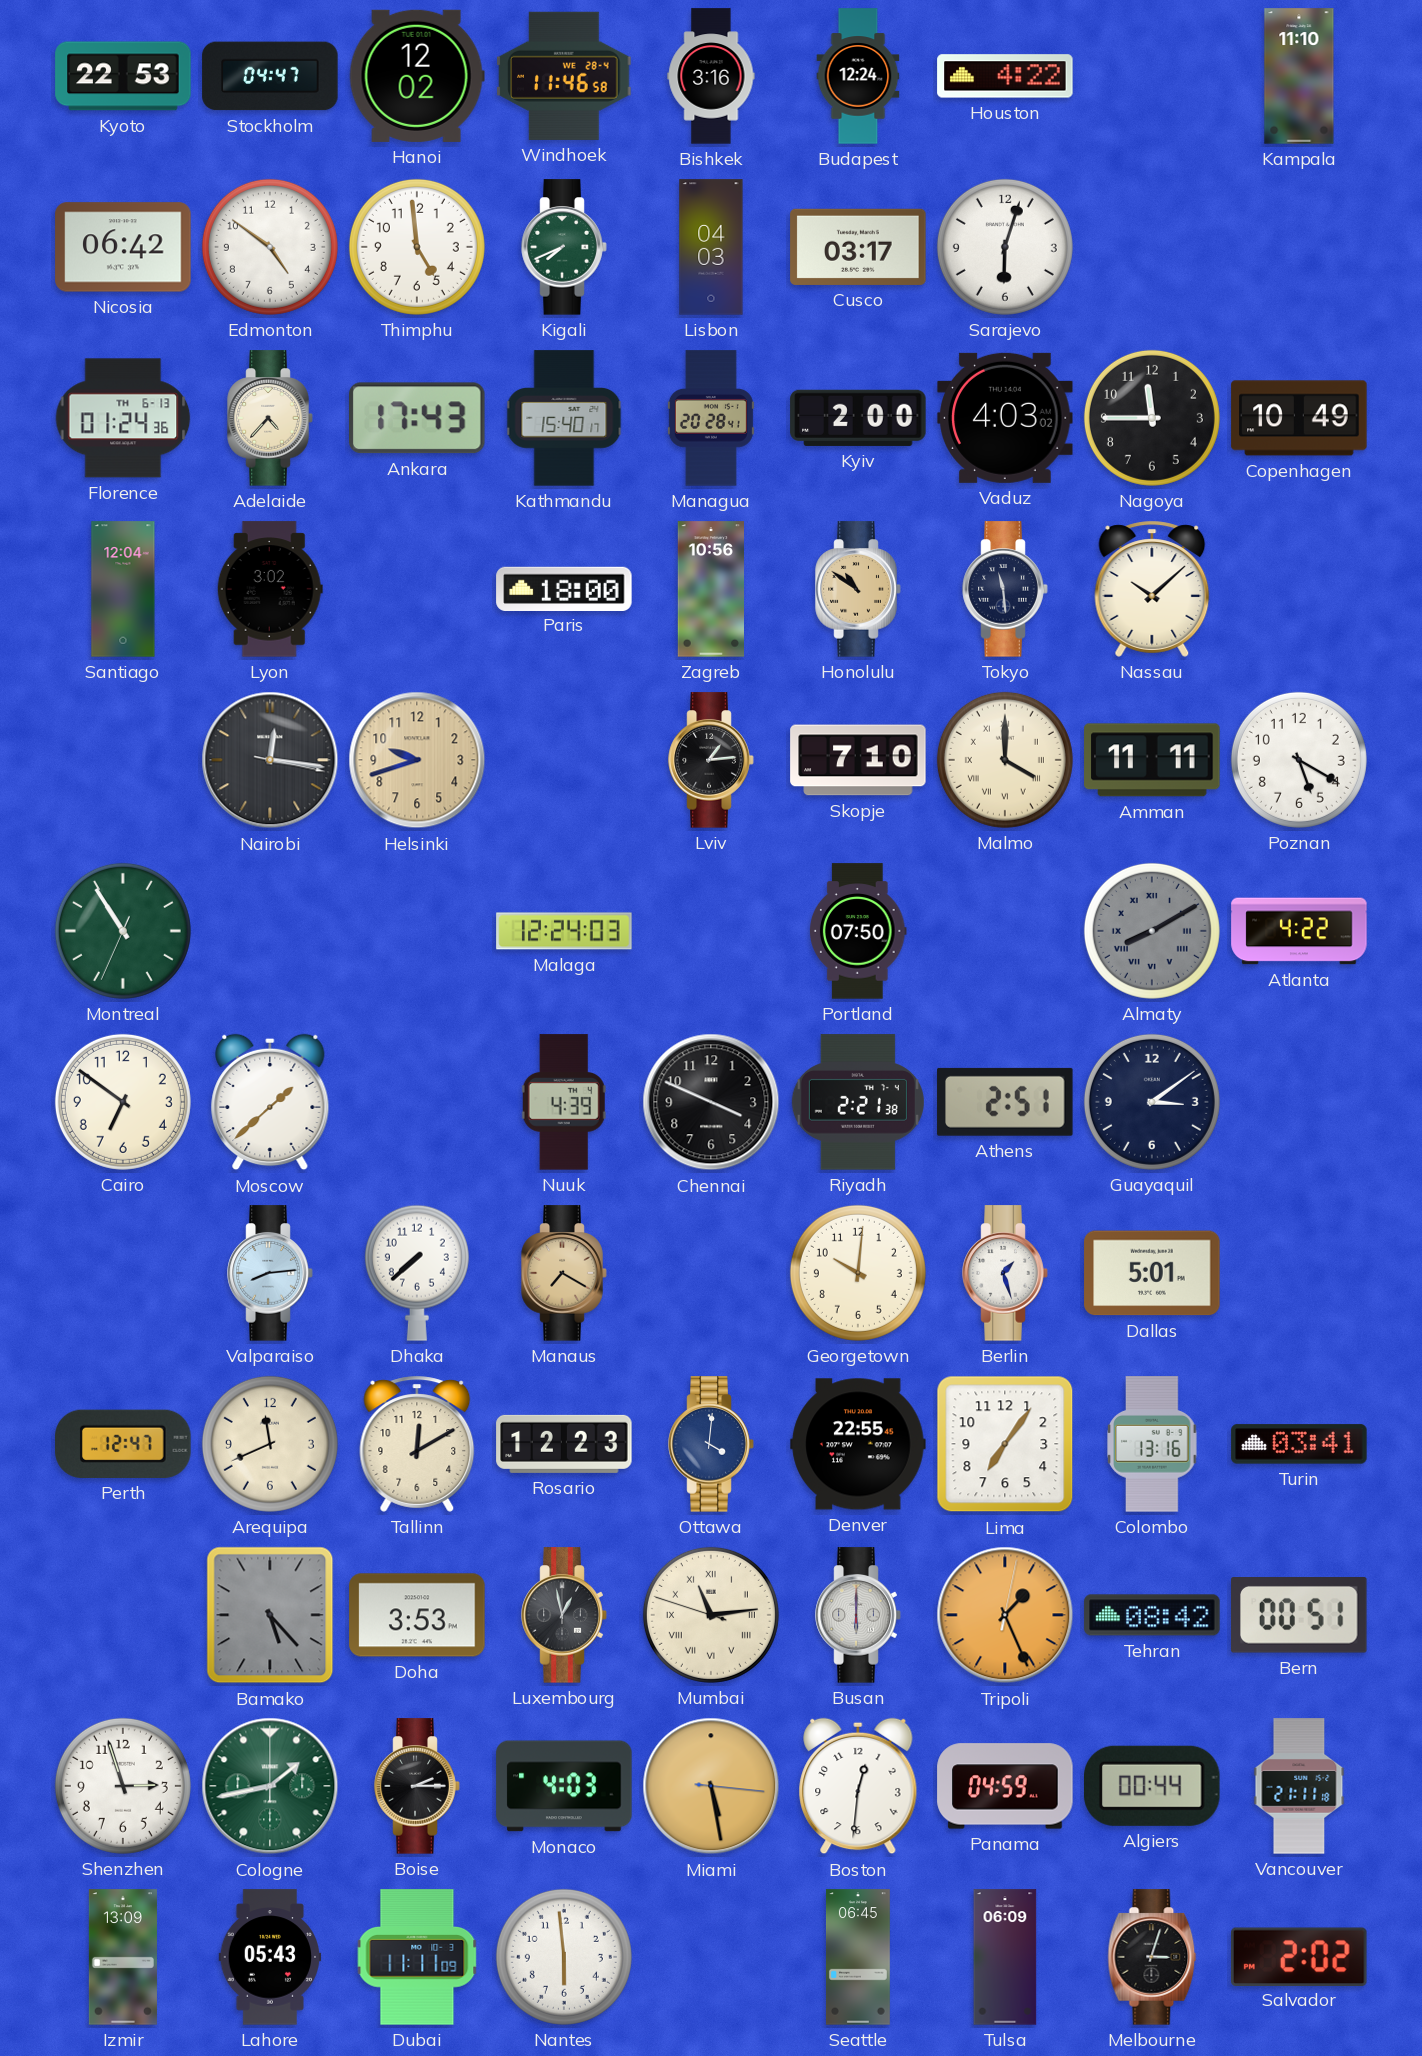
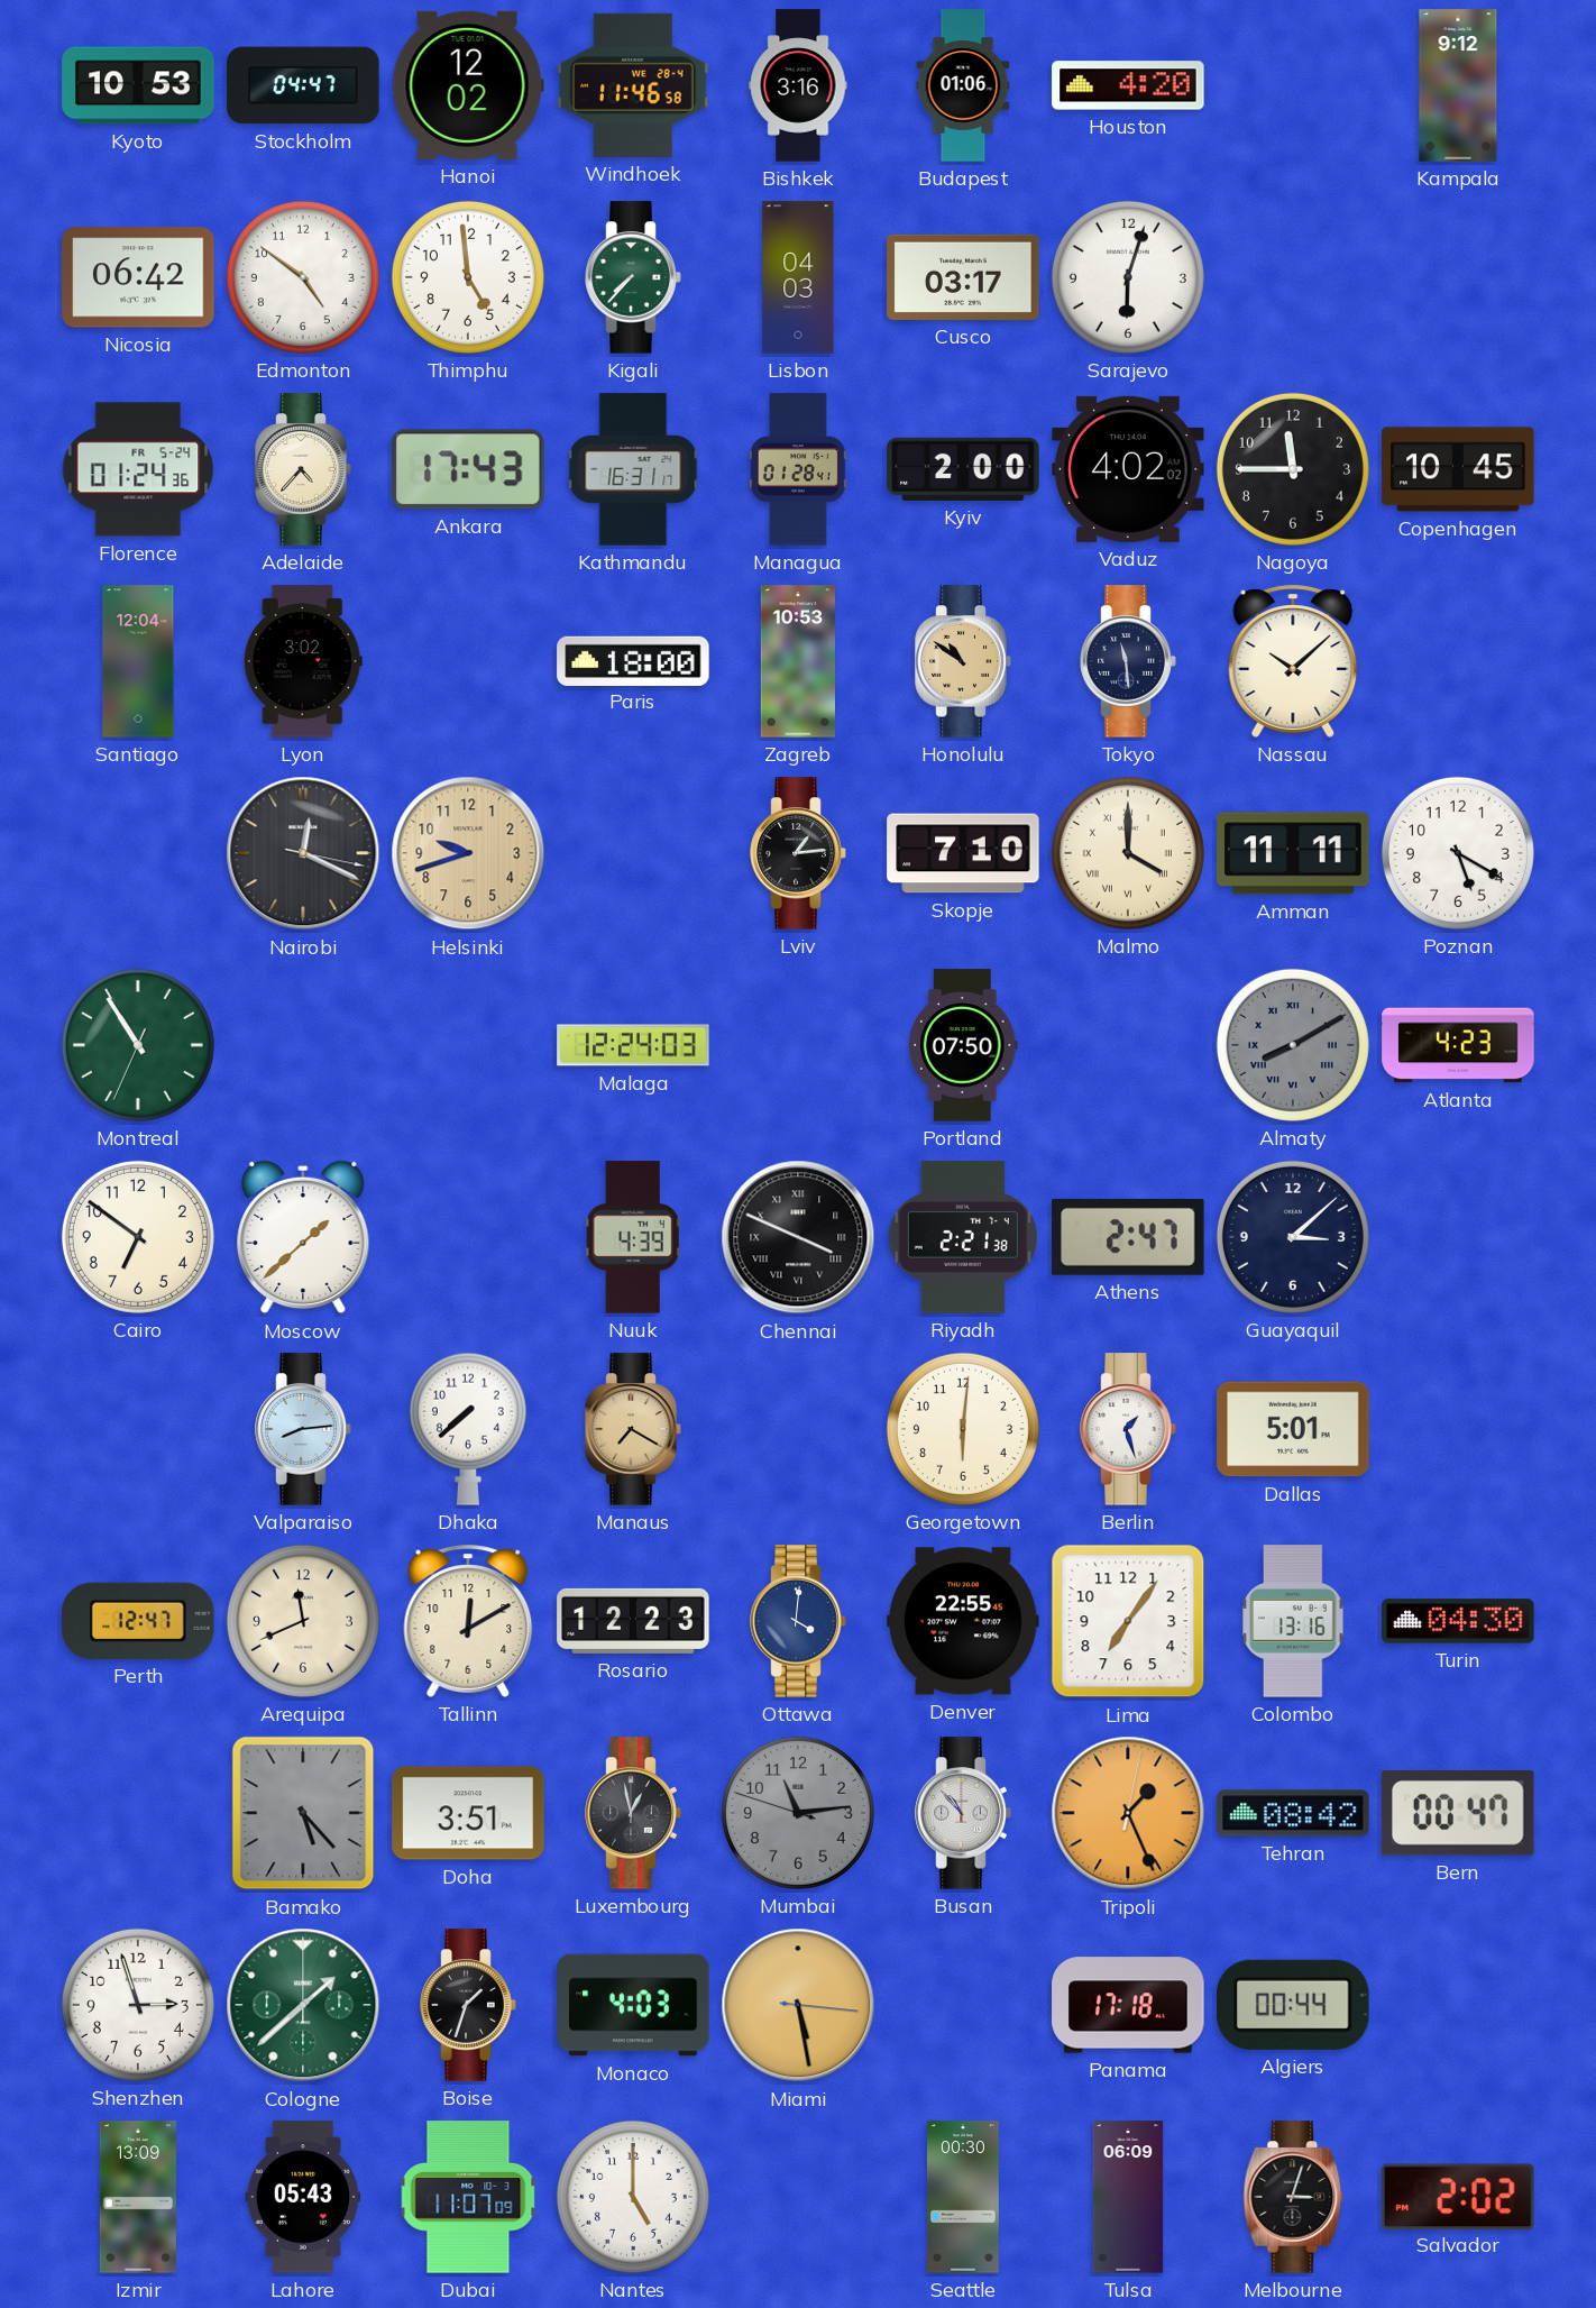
Kyoto: 22:53 -> 10:53
Budapest: 12:24 -> 01:06
Houston: 4:22 -> 4:20
Kampala: 11:10 -> 9:12
Kigali: 7:41 -> 7:37
Florence date: TH 6-13 -> FR 5-24
Kathmandu: 15:40 -> 16:31
Managua: 20:28 -> 01:28
Vaduz: 4:03 -> 4:02
Copenhagen: 10:49 -> 10:45
Zagreb: 10:56 -> 10:53
Nairobi: 12:16 -> 12:19
Atlanta: 4:22 -> 4:23
Chennai numerals: Arabic -> Roman
Athens: 2:51 -> 2:47
Guayaquil: 3:09 -> 3:08
Georgetown: 10:01 -> 6:01
Turin: 03:41 -> 04:30
Doha: 3:53 -> 3:51
Mumbai dial: cream -> grey
Mumbai numerals: Roman -> Arabic
Busan: 6:00 -> 10:53
Bern: 00:51 -> 00:47
Cologne: 1:43 -> 1:38
Boise: 2:15 -> 1:33
Boston: 12:31 -> none
Panama: 04:59 -> 17:18
Vancouver: 21:11 -> none
Dubai: 11:11 -> 11:07
Nantes: 5:59 -> 5:00
Seattle: 06:45 -> 00:30
